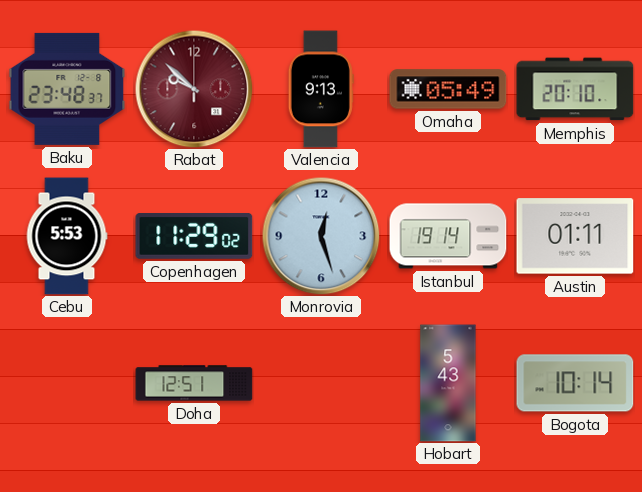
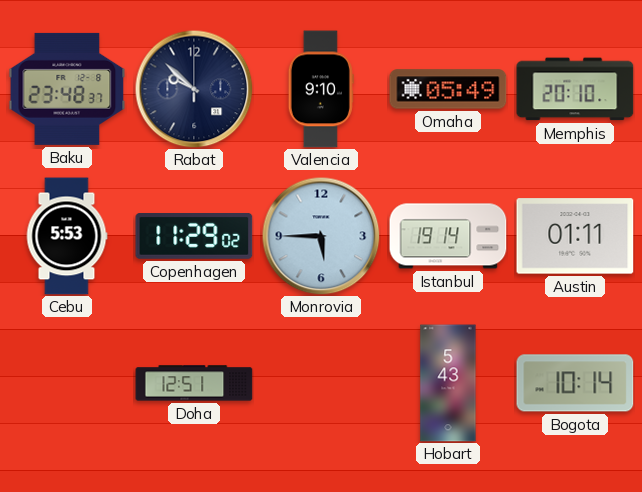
Rabat dial: burgundy -> navy
Valencia: 9:13 -> 9:10
Monrovia: 12:27 -> 5:45
